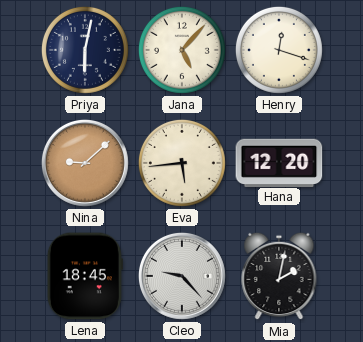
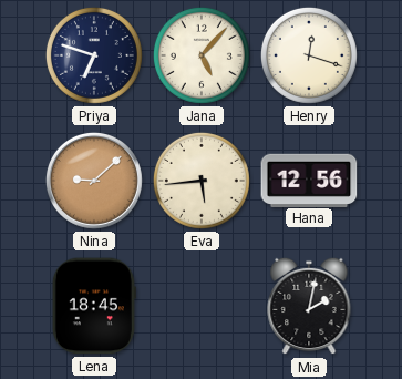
Priya: 6:02 -> 6:48
Hana: 12:20 -> 12:56
Cleo: 9:23 -> none
